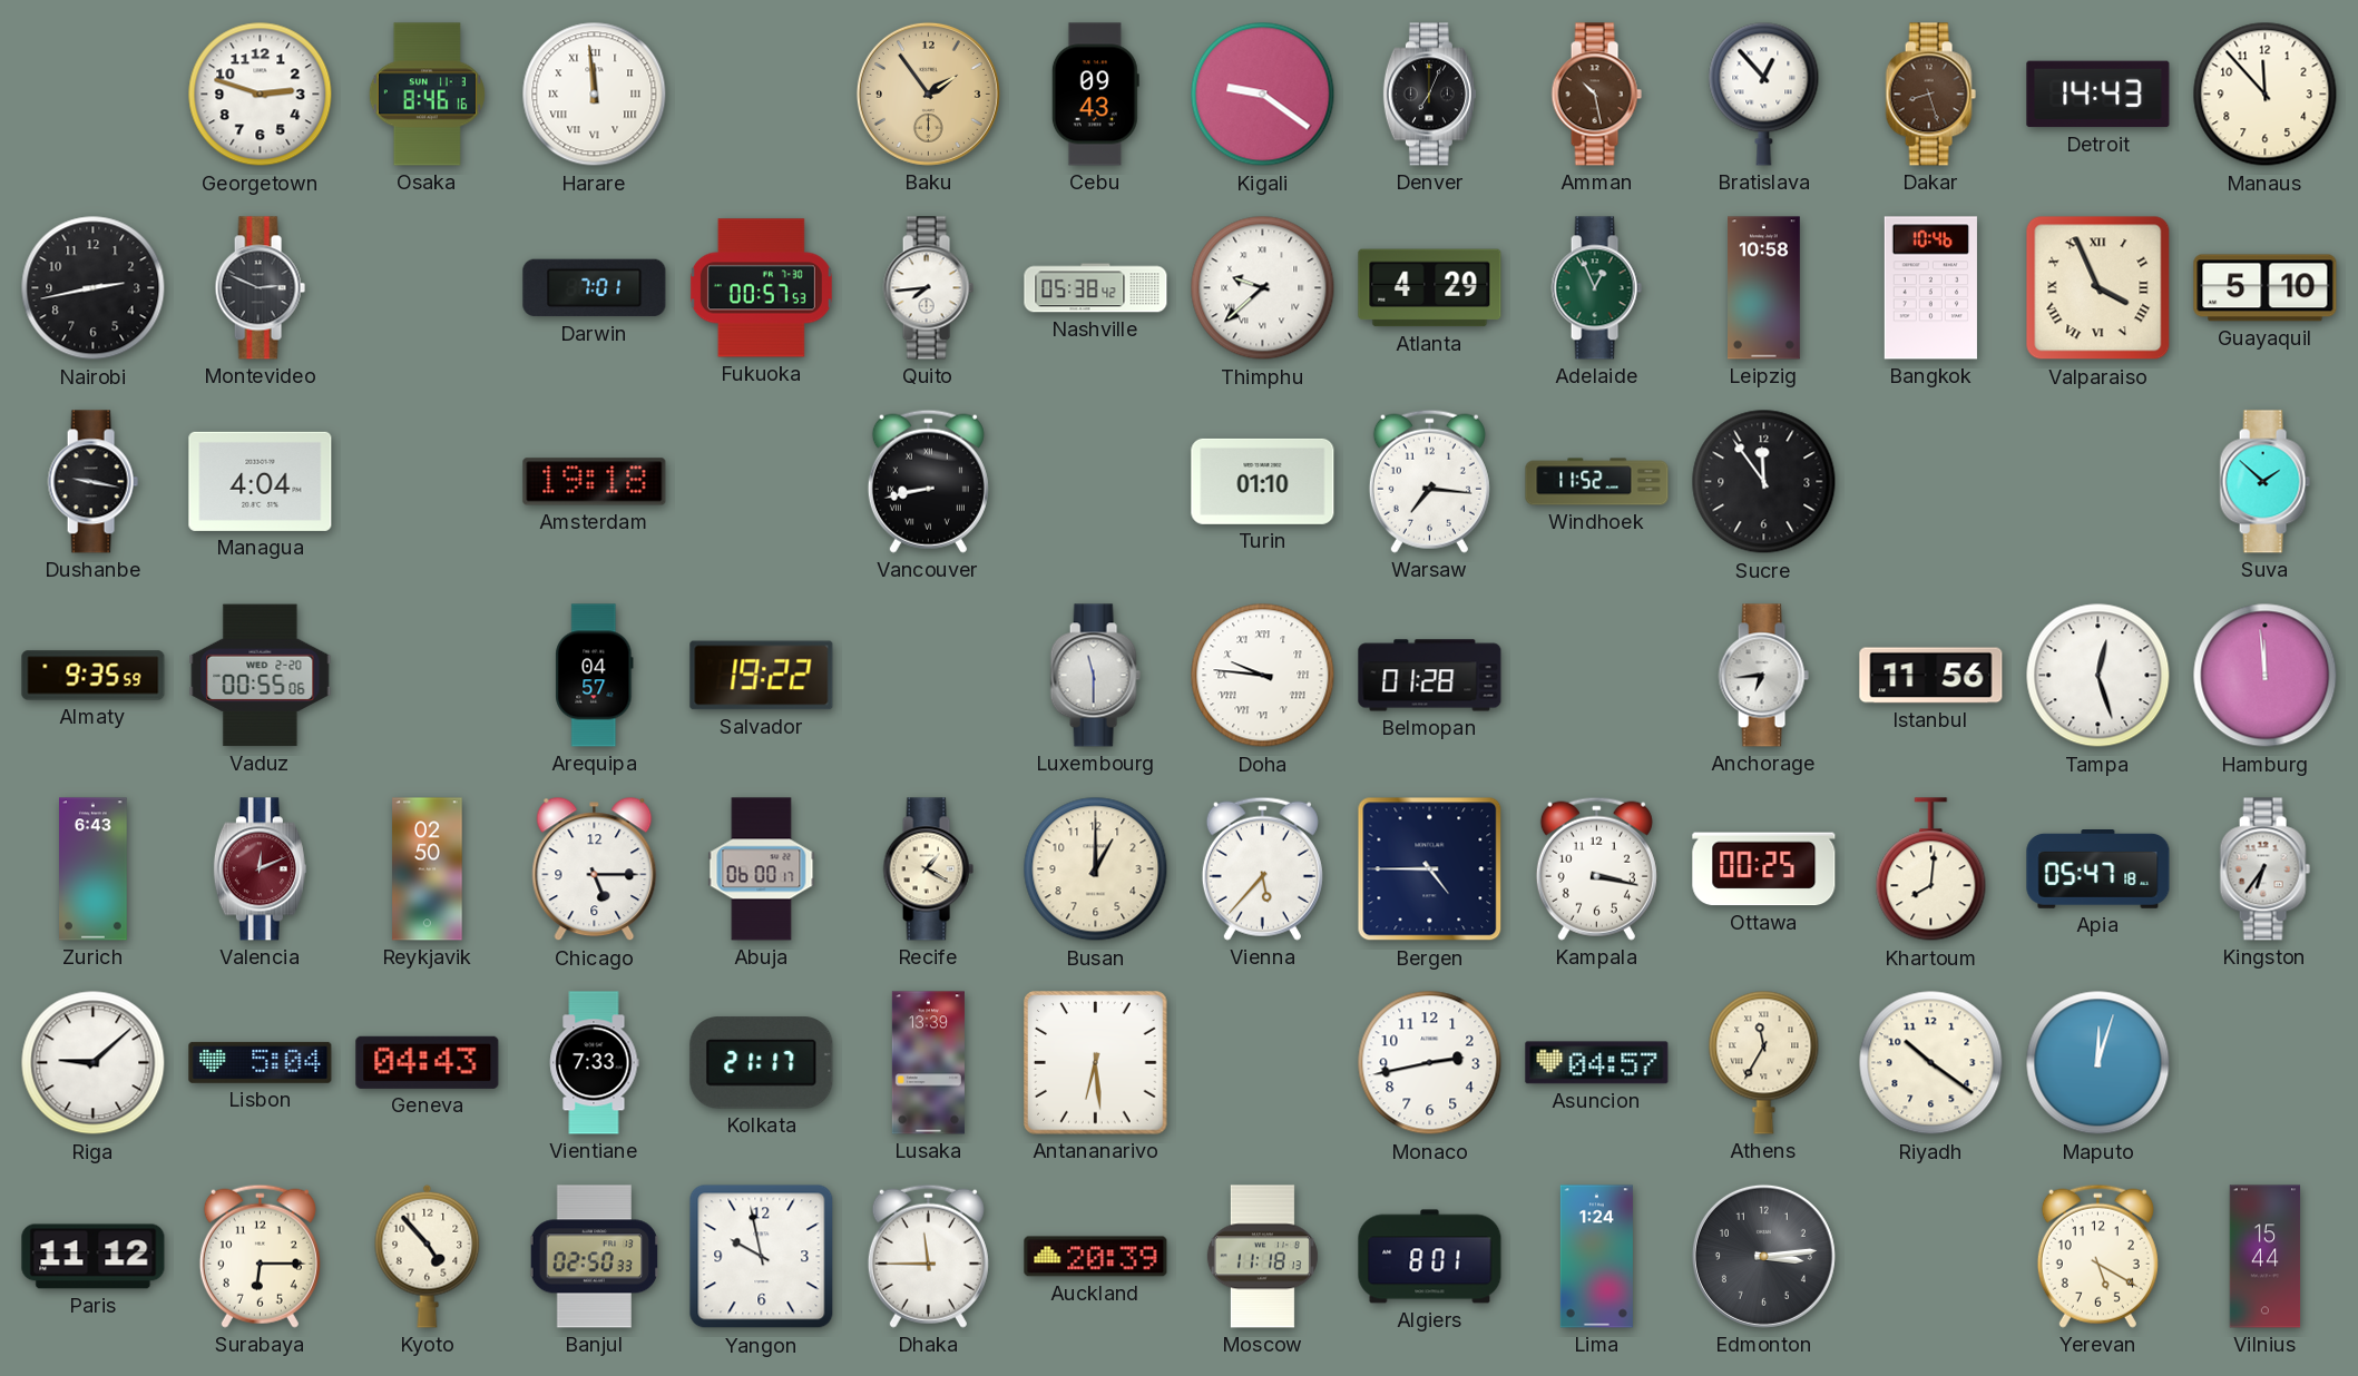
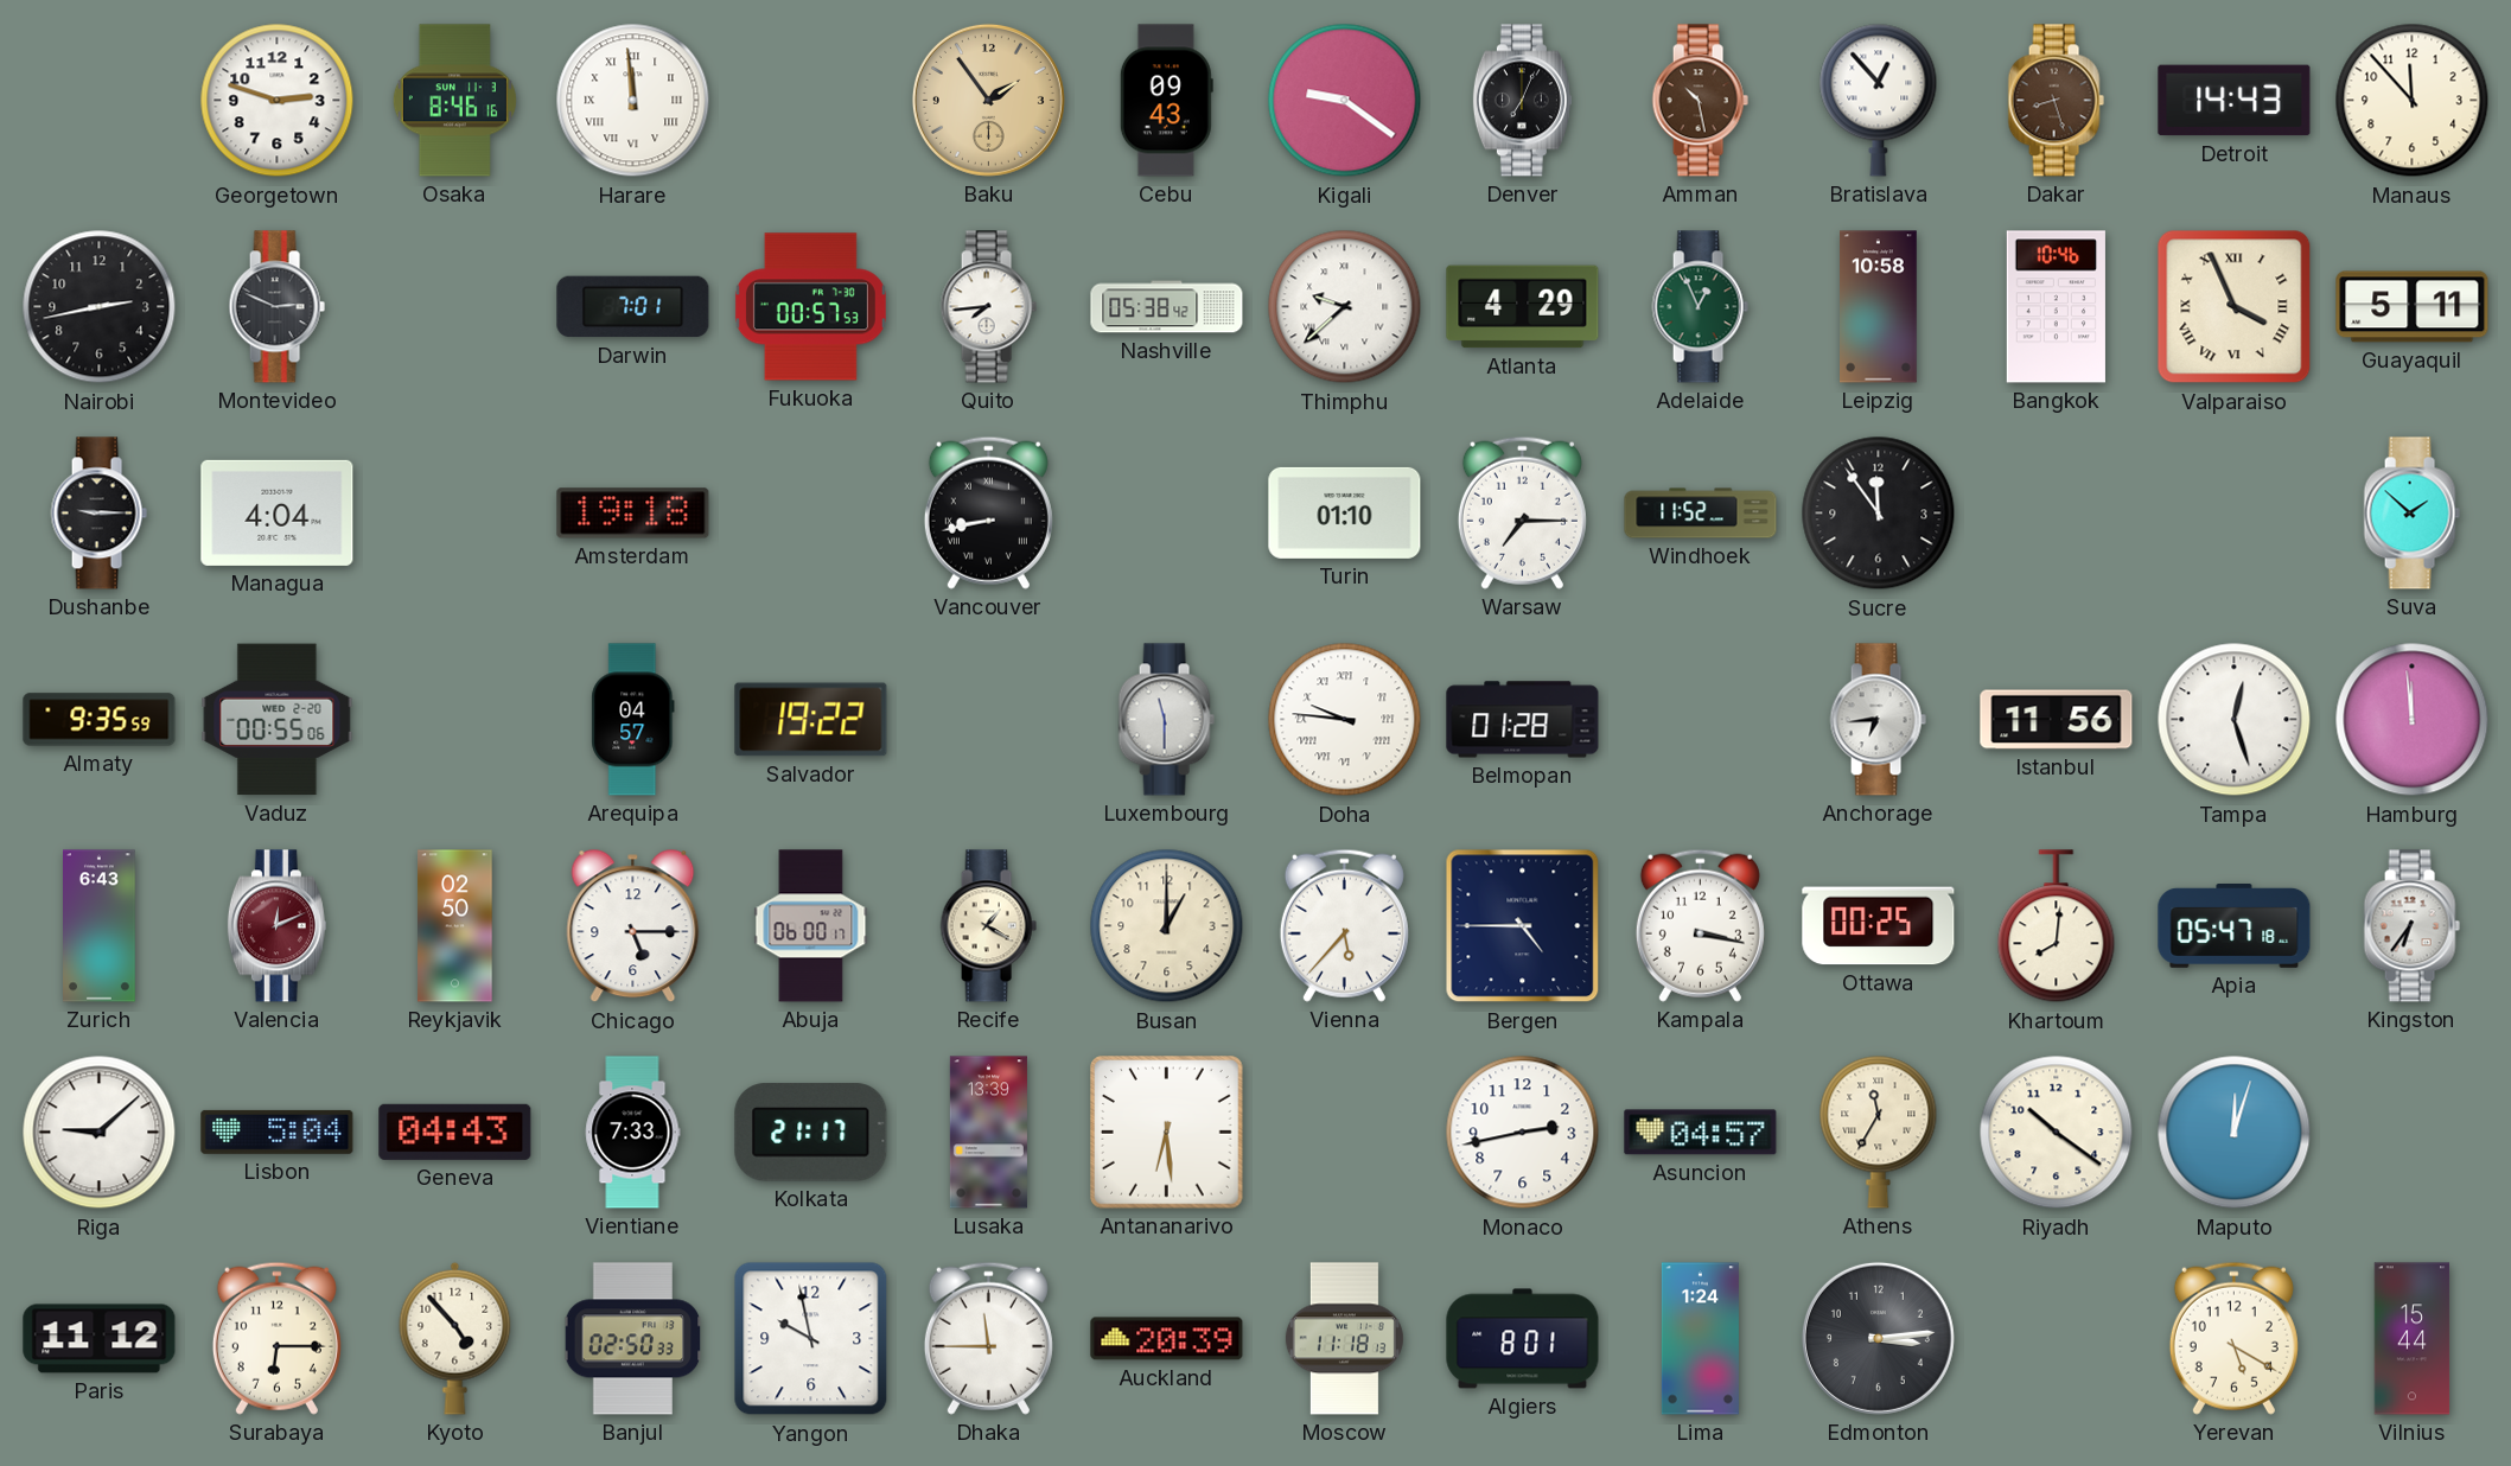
Guayaquil: 5:10 -> 5:11
Dushanbe: 9:17 -> 9:15
Warsaw: 7:16 -> 7:15
